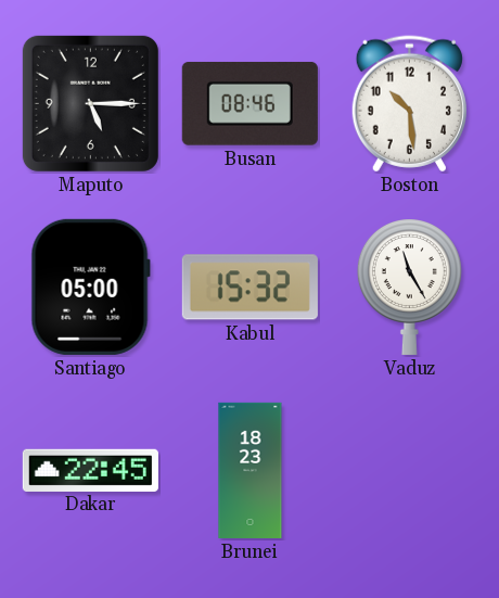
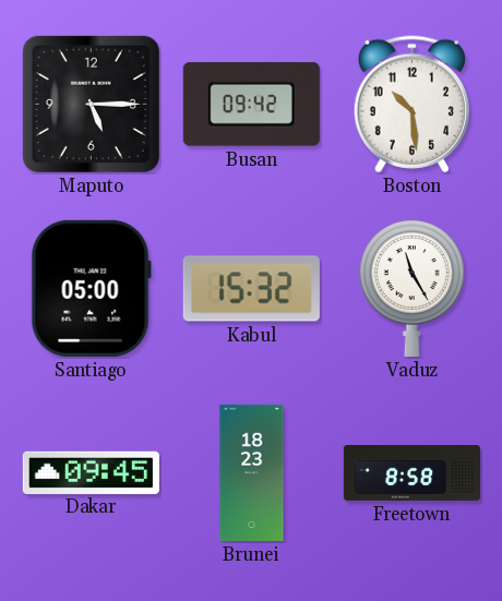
Busan: 08:46 -> 09:42
Dakar: 22:45 -> 09:45
Freetown: none -> 8:58
